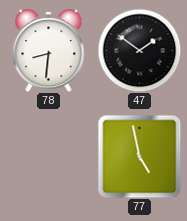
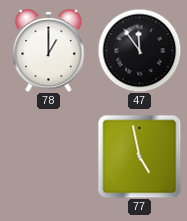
78: 8:31 -> 1:00
47: 1:51 -> 11:54
